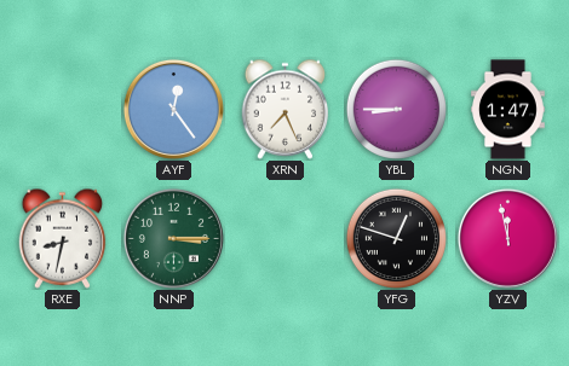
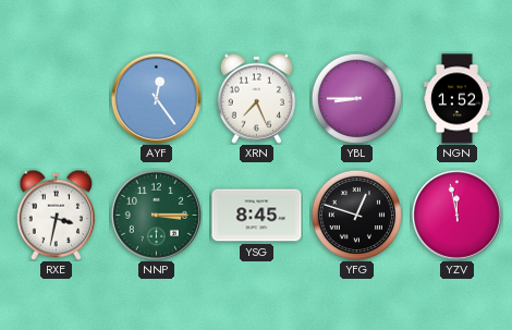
NGN: 1:47 -> 1:52
RXE: 8:32 -> 3:32
YSG: none -> 8:45
